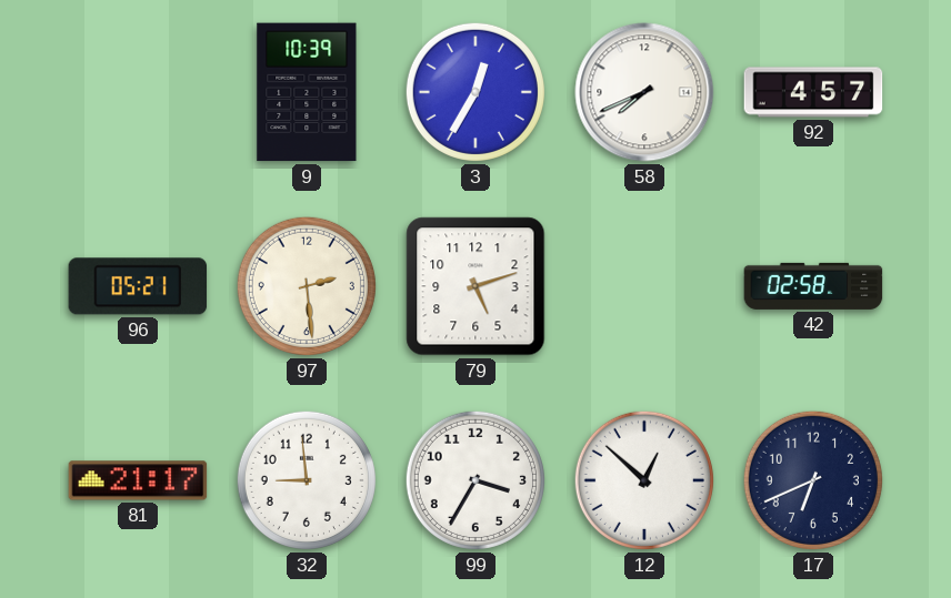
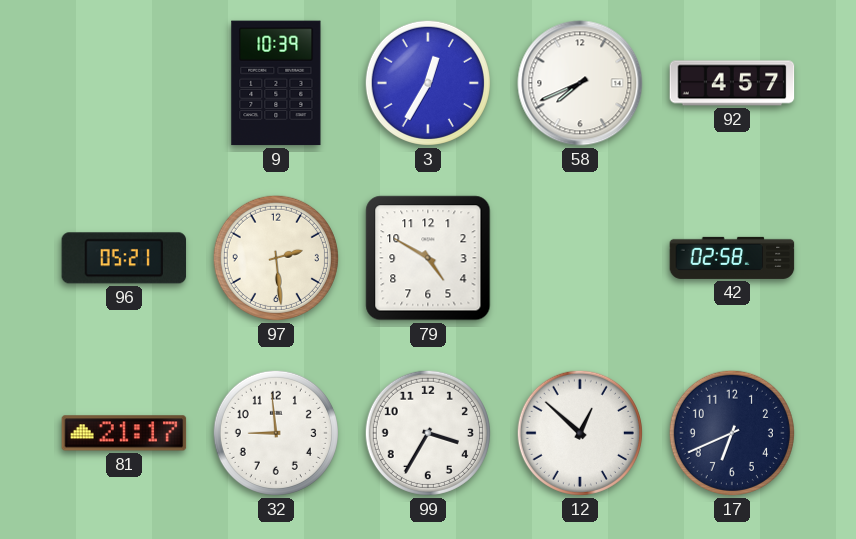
79: 5:12 -> 4:50
